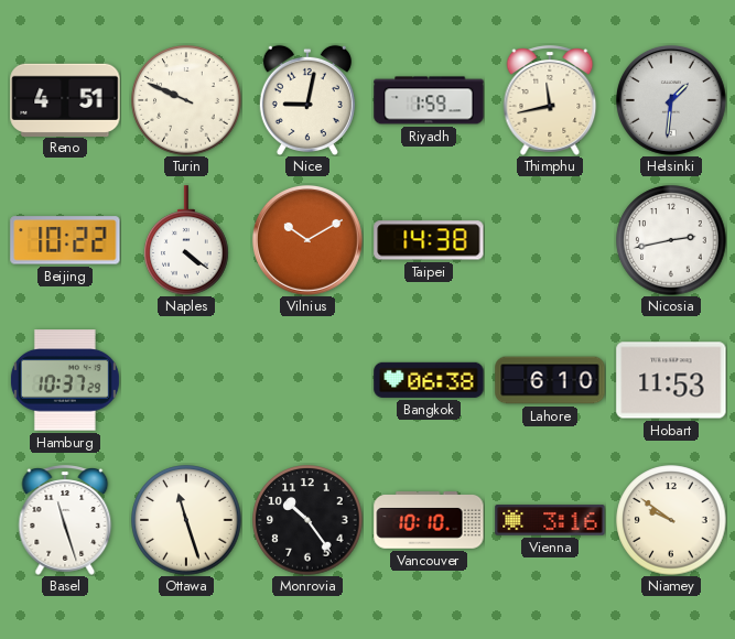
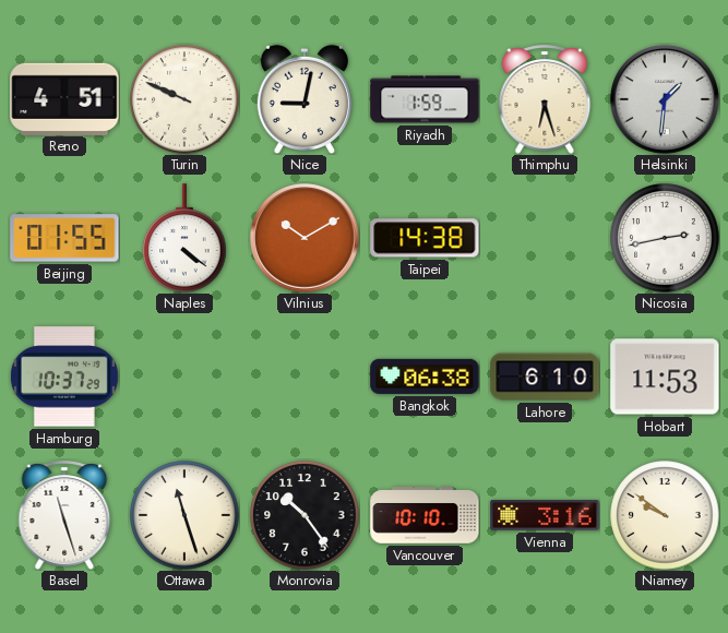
Thimphu: 11:43 -> 6:27
Beijing: 10:22 -> 01:55
